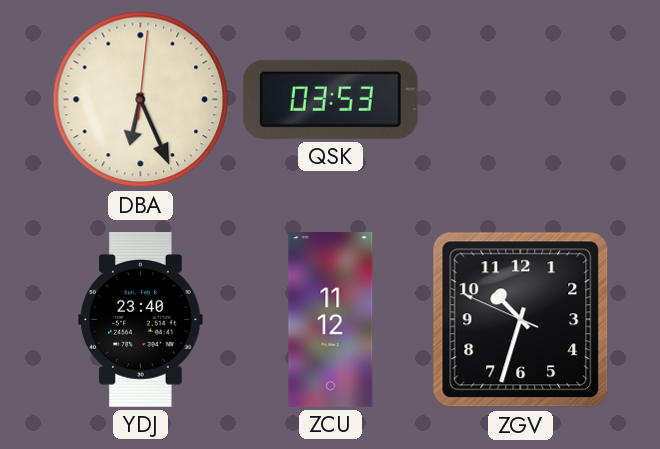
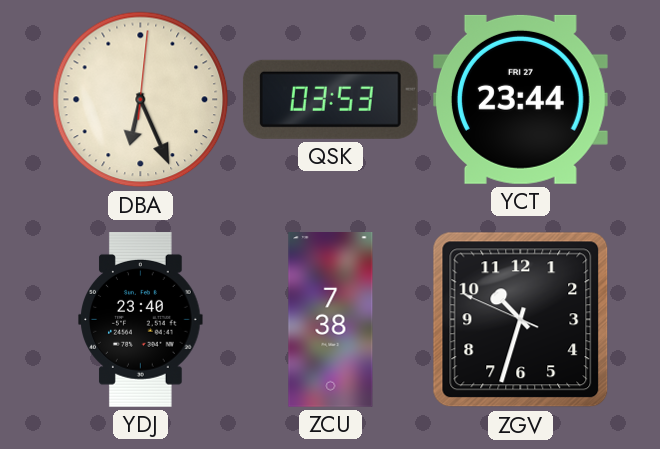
YCT: none -> 23:44
ZCU: 11:12 -> 7:38
